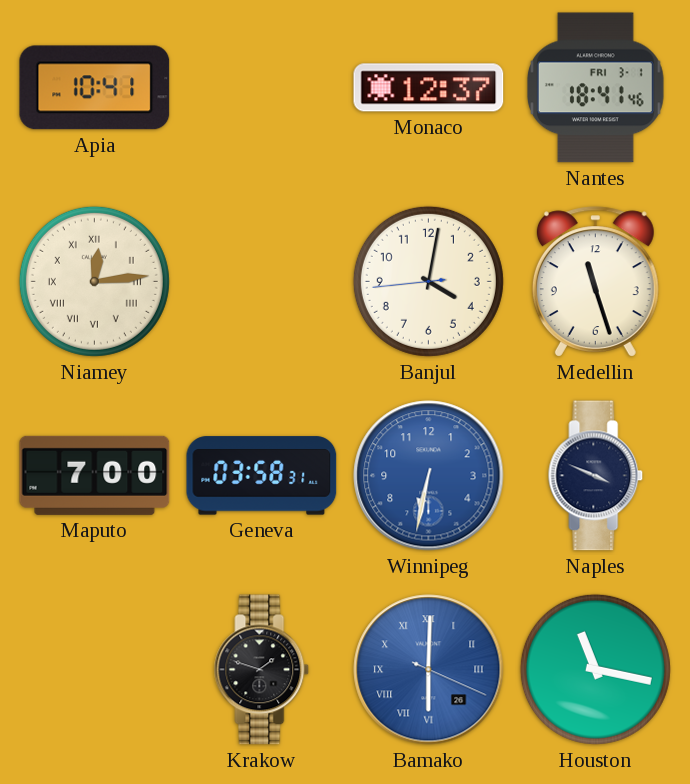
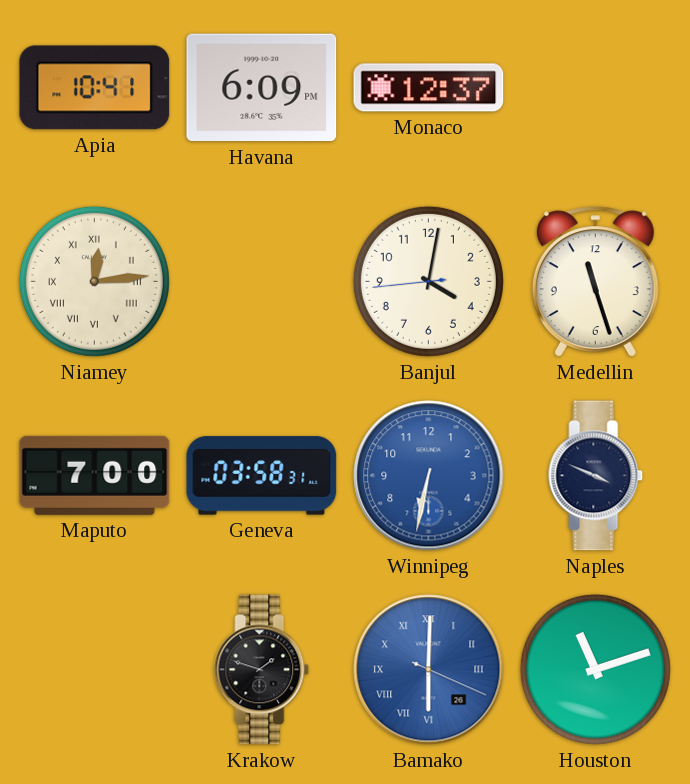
Havana: none -> 6:09
Nantes: 18:41 -> none
Houston: 11:17 -> 11:12
